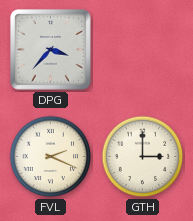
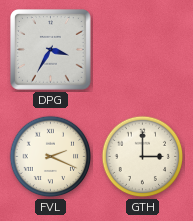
DPG: 3:37 -> 3:35
